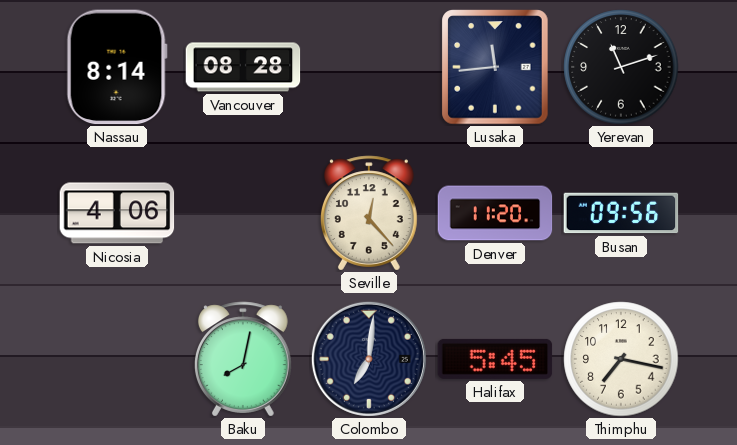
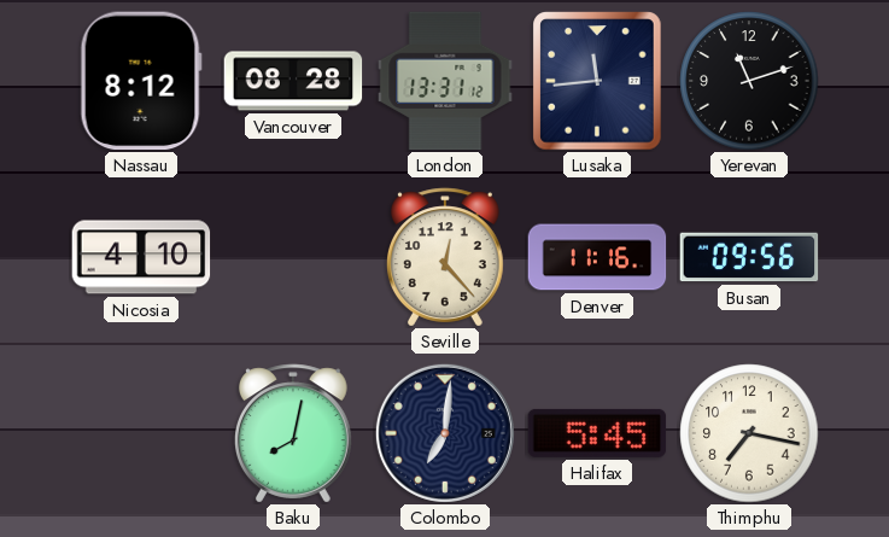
Nassau: 8:14 -> 8:12
London: none -> 13:31
Nicosia: 4:06 -> 4:10
Denver: 11:20 -> 11:16
